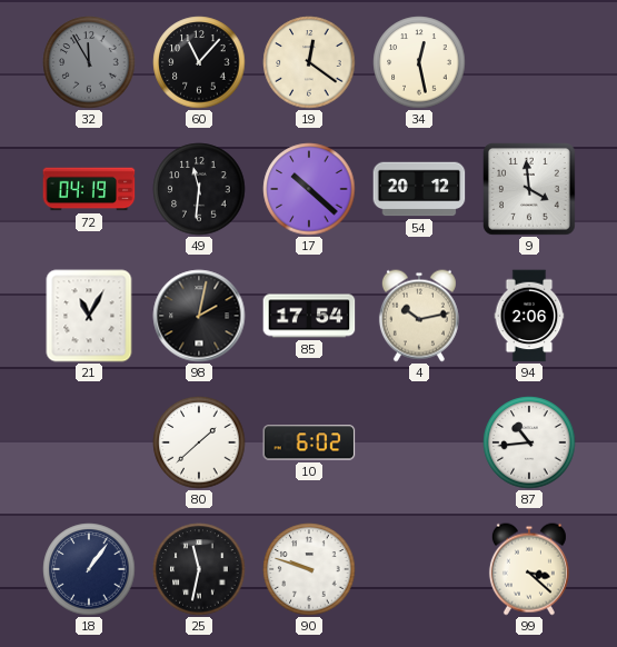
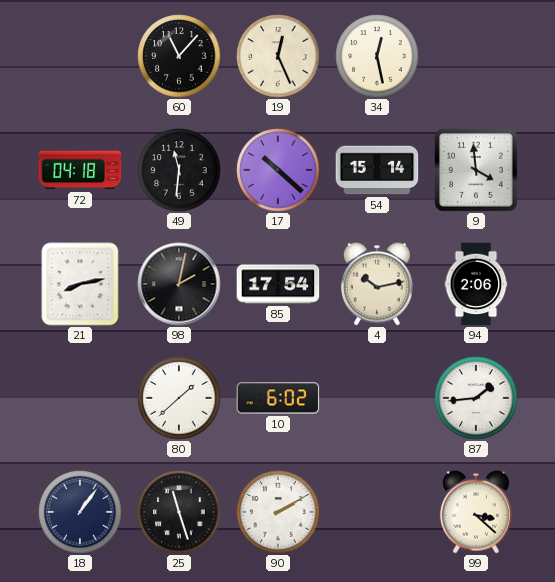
32: 11:55 -> none
19: 12:21 -> 12:26
72: 04:19 -> 04:18
54: 20:12 -> 15:14
21: 11:05 -> 8:13
87: 10:44 -> 1:44
25: 11:32 -> 11:27
90: 9:48 -> 2:10
